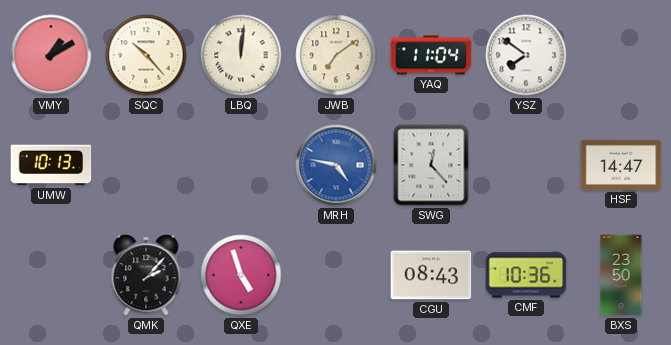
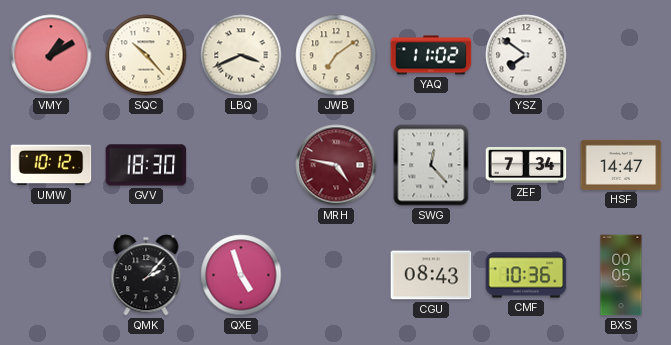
LBQ: 12:01 -> 3:41
YAQ: 11:04 -> 11:02
UMW: 10:13 -> 10:12
GVV: none -> 18:30
MRH dial: blue -> burgundy
ZEF: none -> 7:34
BXS: 23:50 -> 00:05
